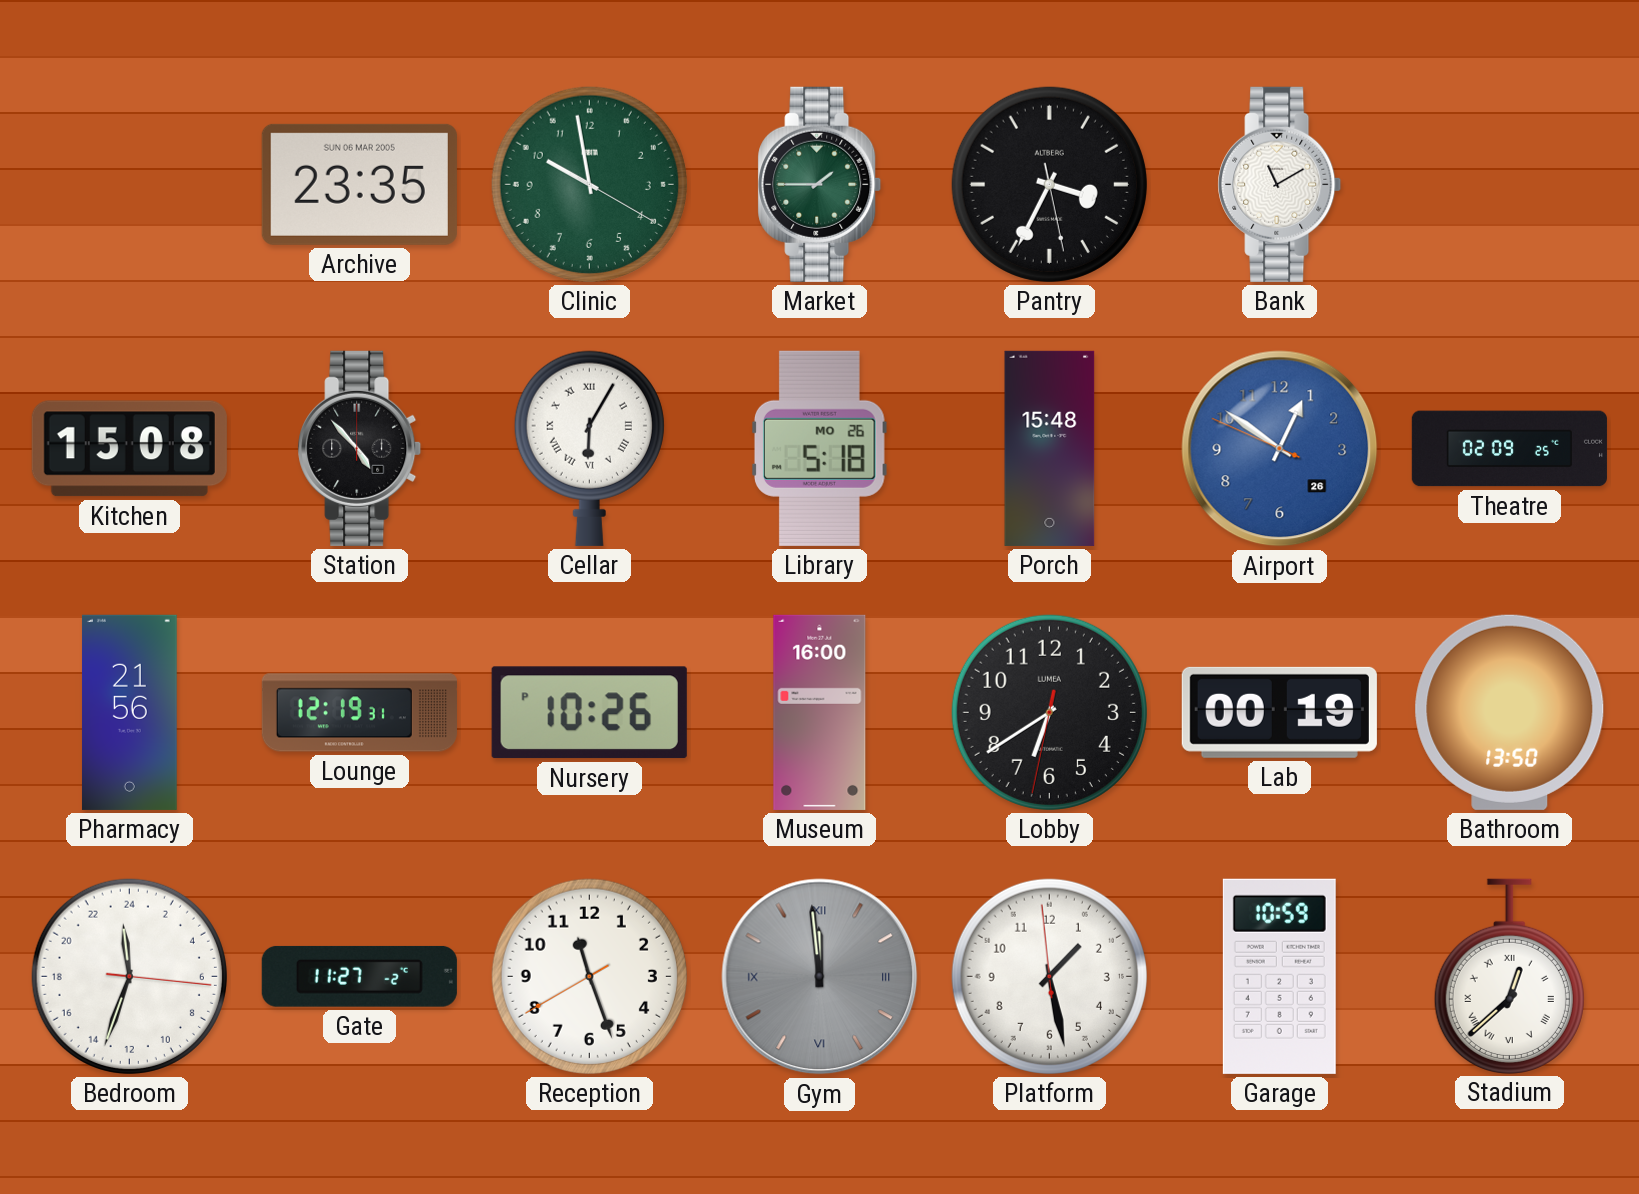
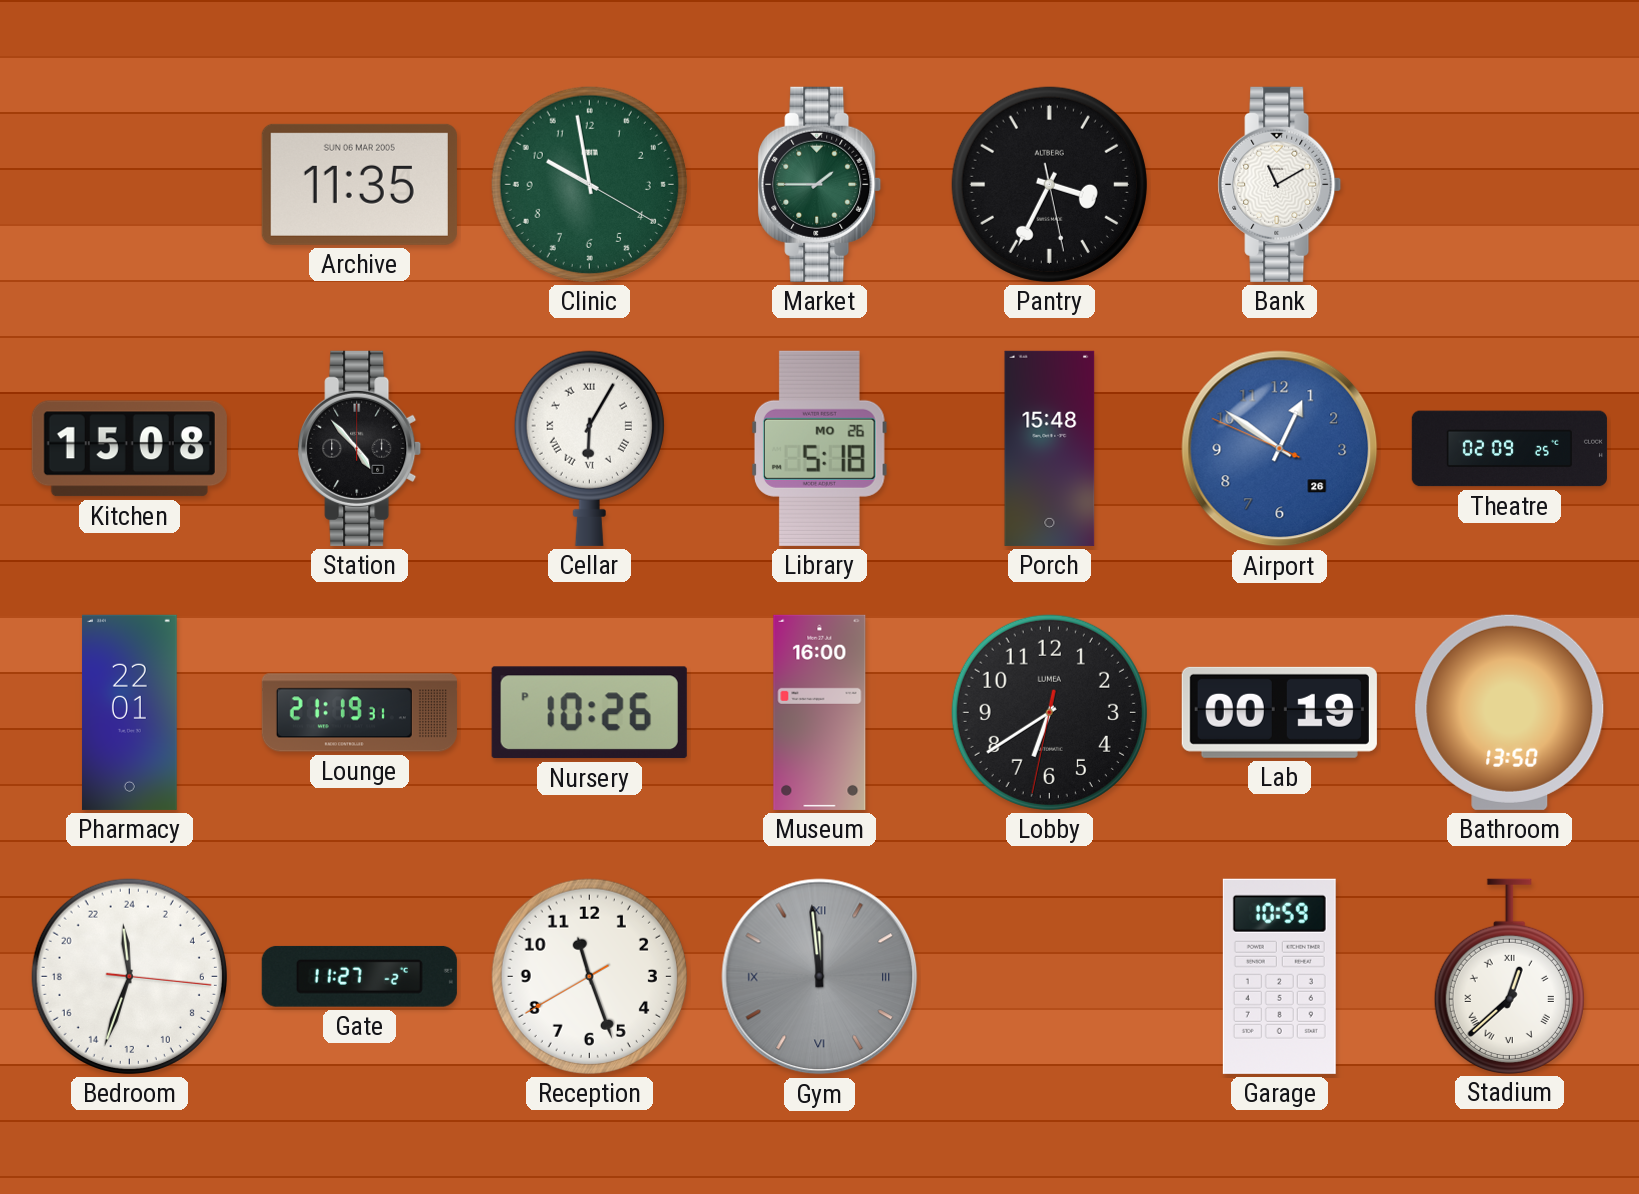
Archive: 23:35 -> 11:35
Pharmacy: 21:56 -> 22:01
Lounge: 12:19 -> 21:19
Platform: 1:27 -> none
